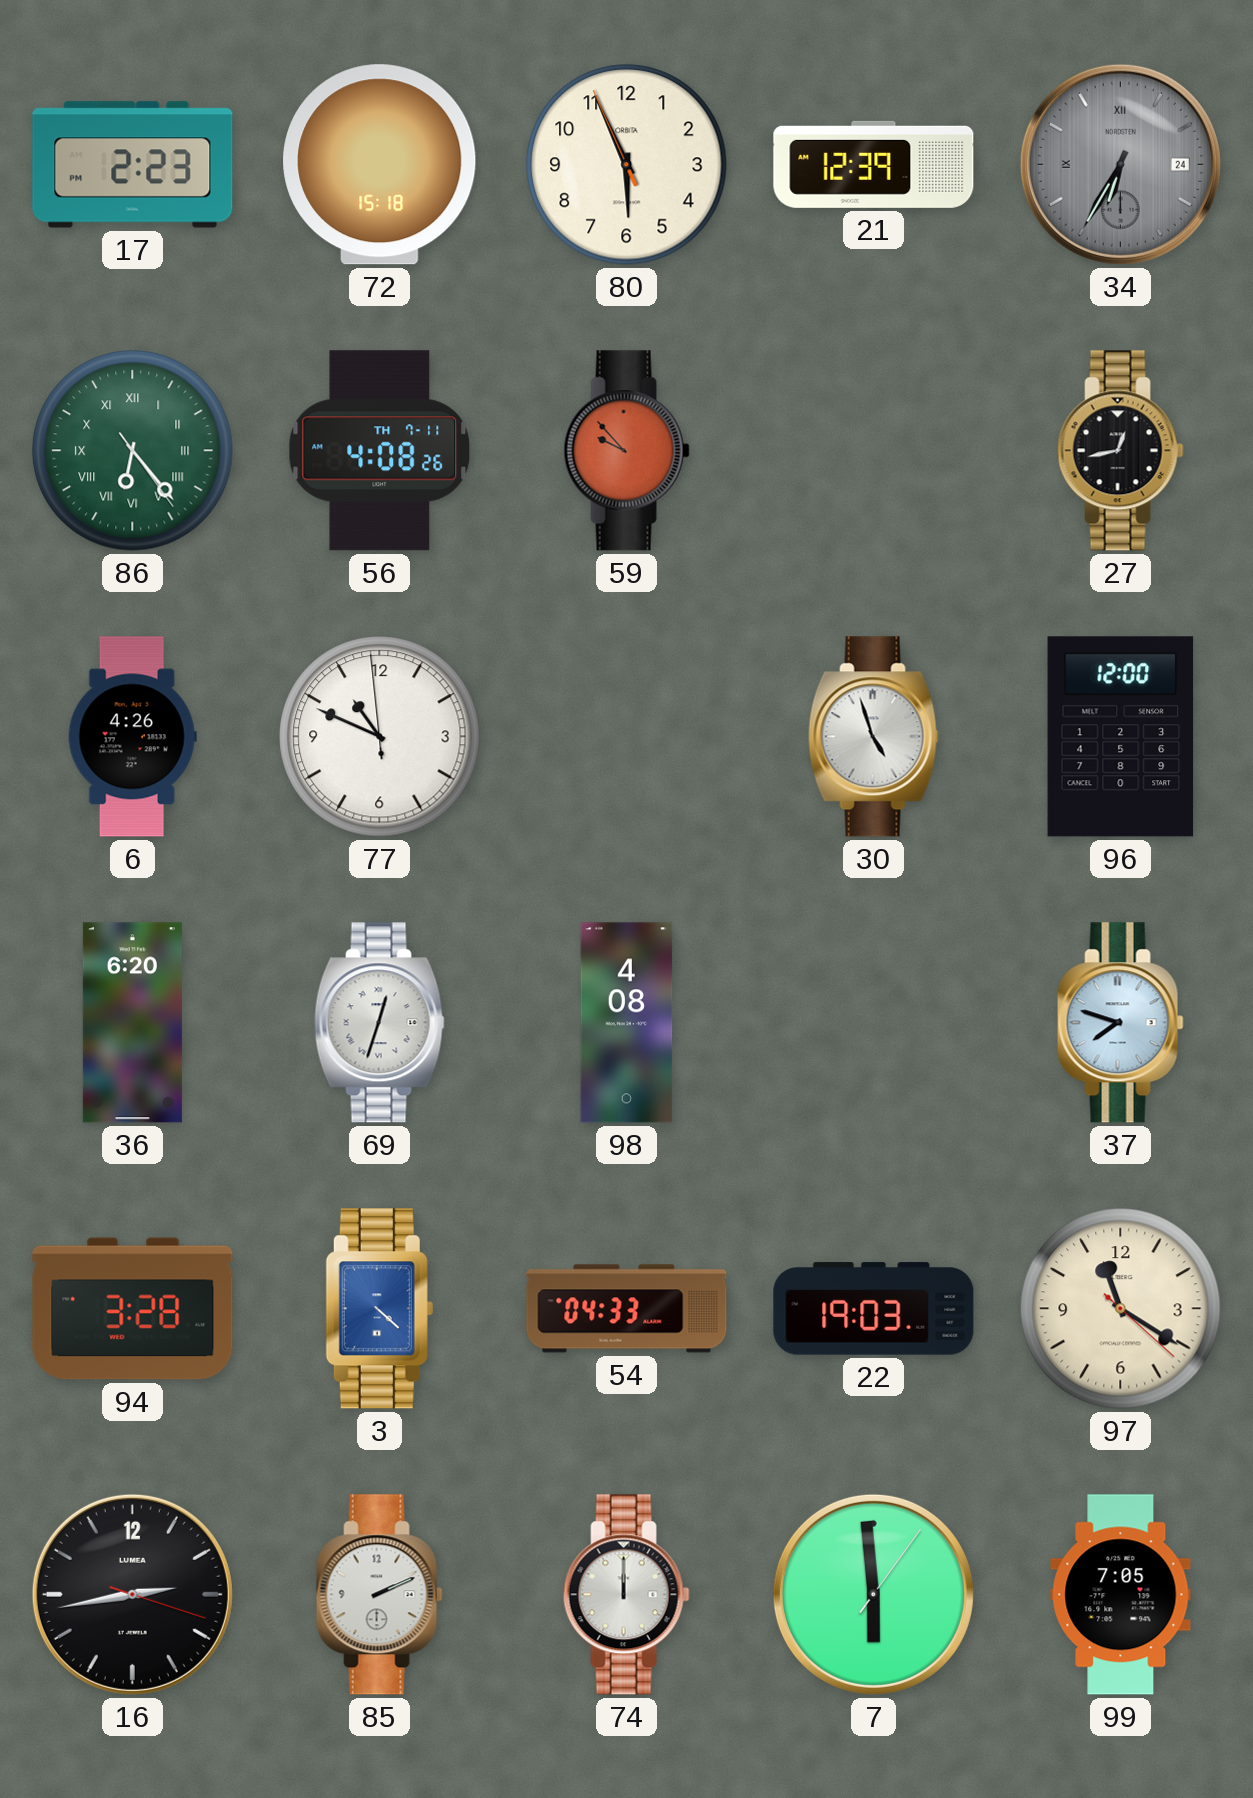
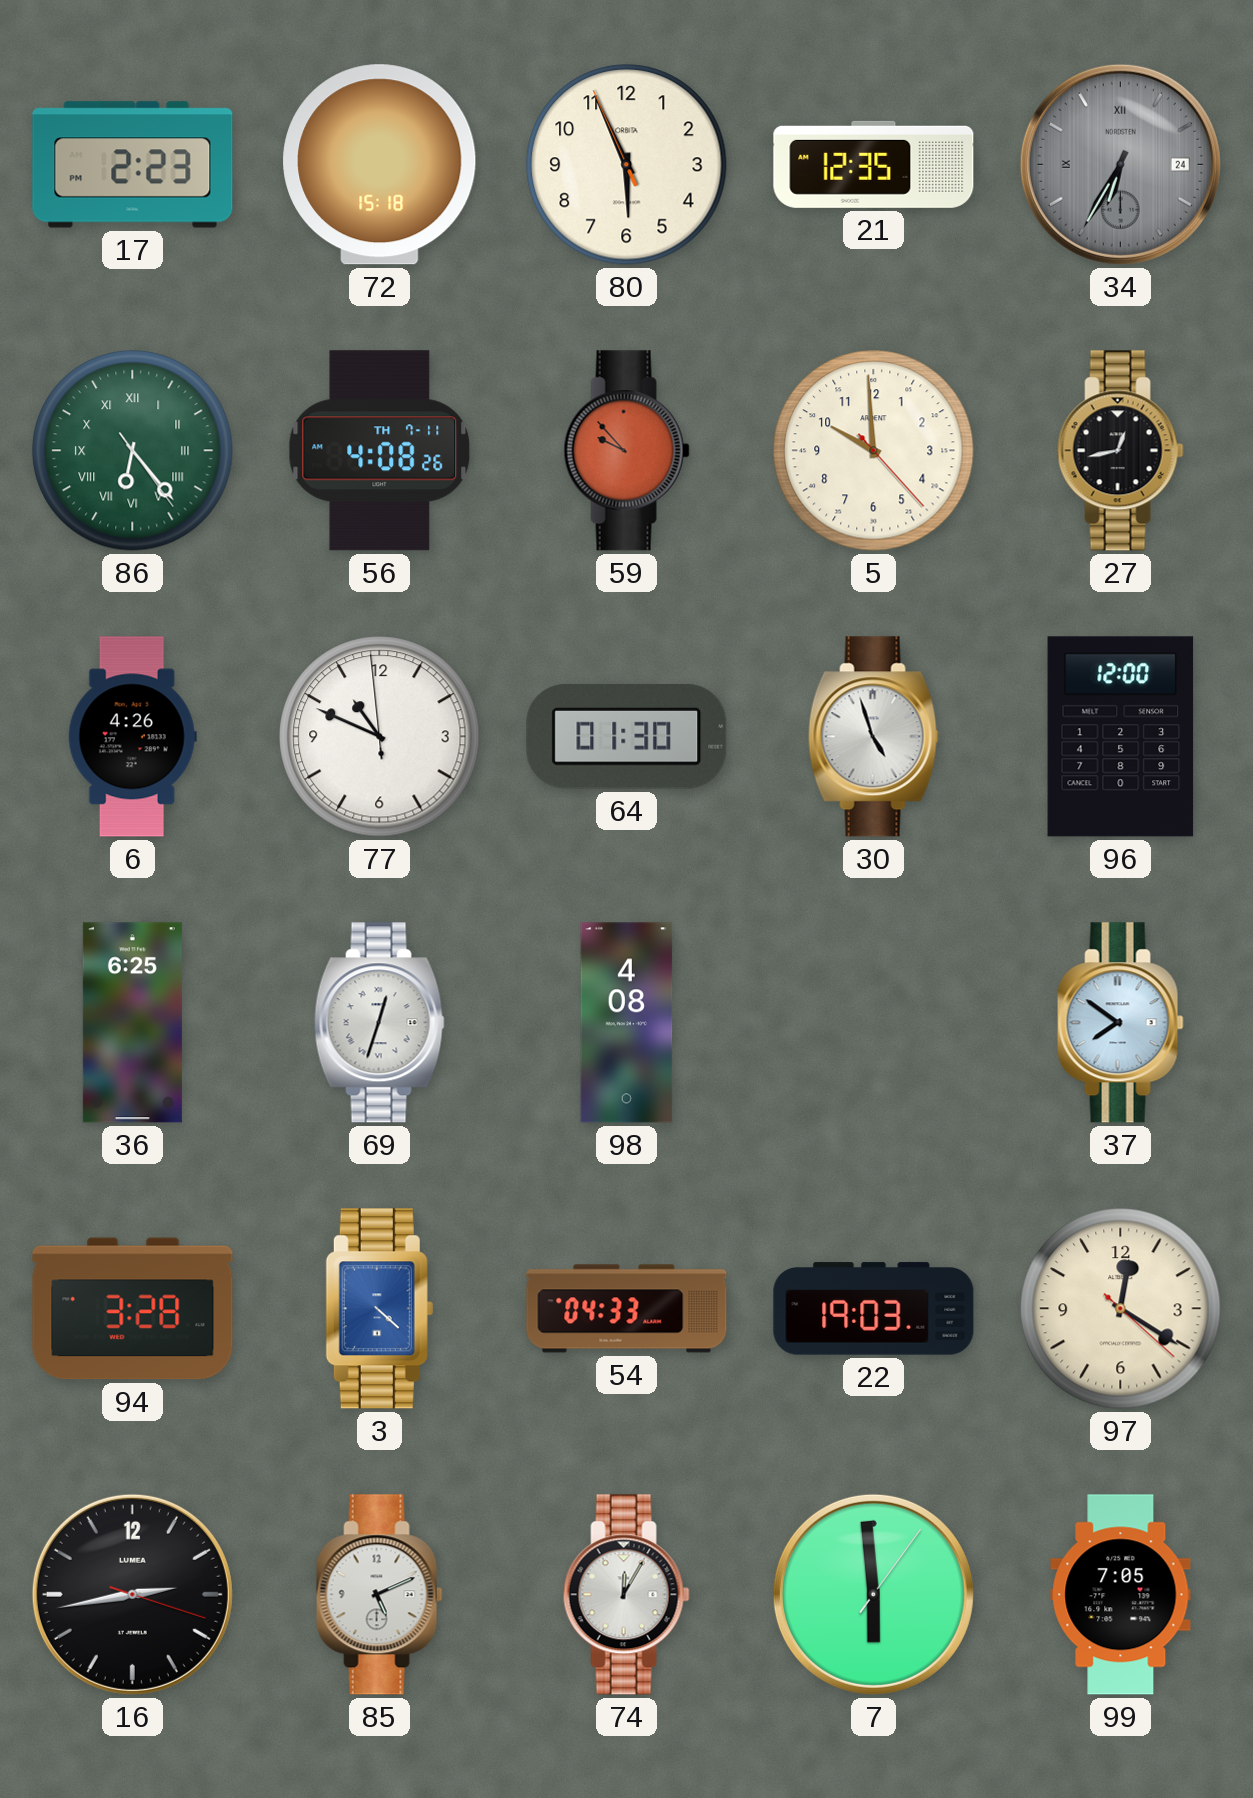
21: 12:39 -> 12:35
5: none -> 9:59
64: none -> 01:30
36: 6:20 -> 6:25
37: 7:48 -> 7:51
97: 11:20 -> 12:20
85: 2:11 -> 5:11
74: 12:00 -> 12:05
